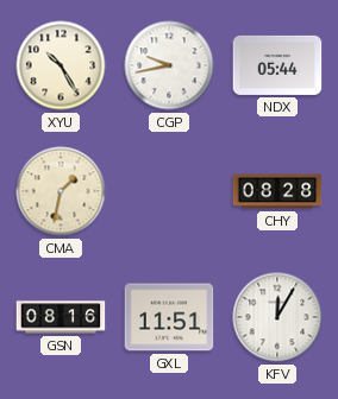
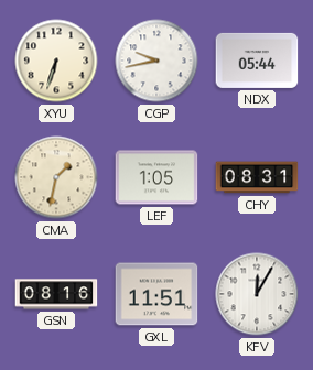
XYU: 10:25 -> 6:33
LEF: none -> 1:05
CHY: 08:28 -> 08:31
